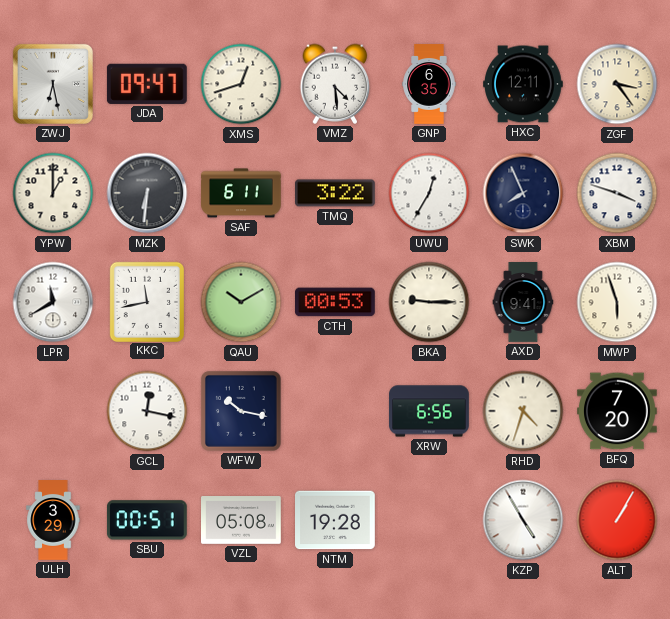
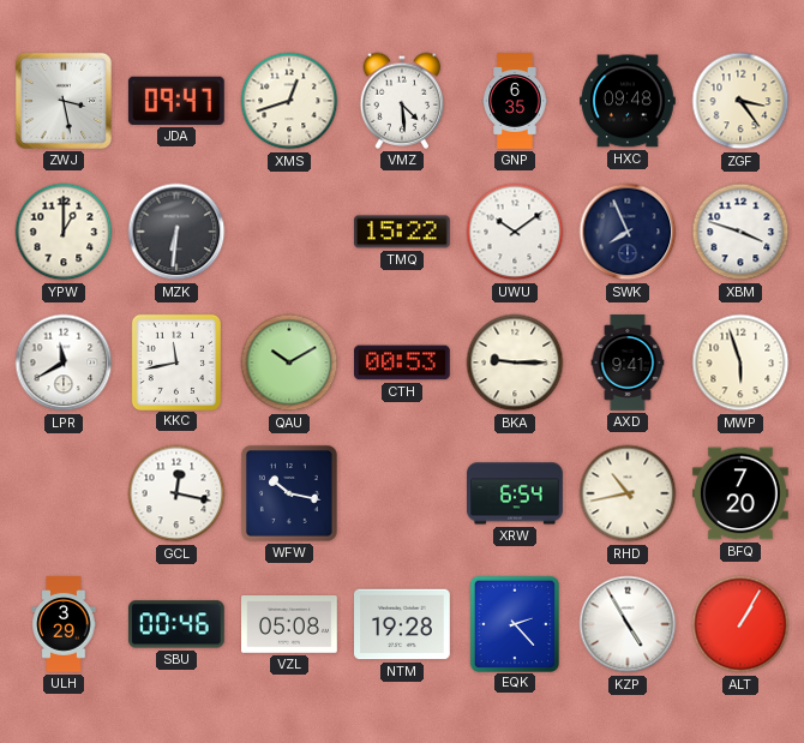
ZWJ: 6:28 -> 3:28
HXC: 12:11 -> 09:48
SAF: 6:11 -> none
TMQ: 3:22 -> 15:22
UWU: 12:35 -> 10:09
XRW: 6:56 -> 6:54
RHD: 4:33 -> 10:43
SBU: 00:51 -> 00:46
EQK: none -> 2:23
